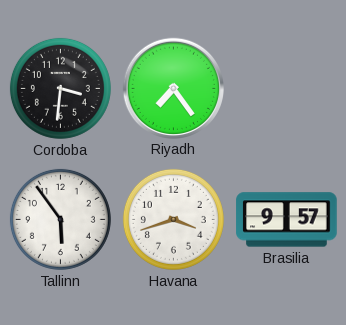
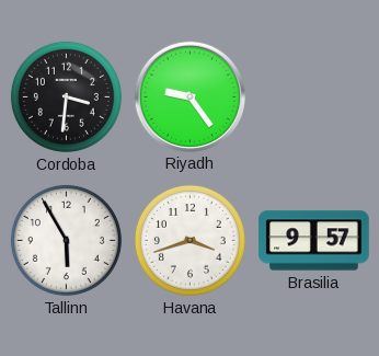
Riyadh: 7:24 -> 9:24
Tallinn: 5:54 -> 5:55
